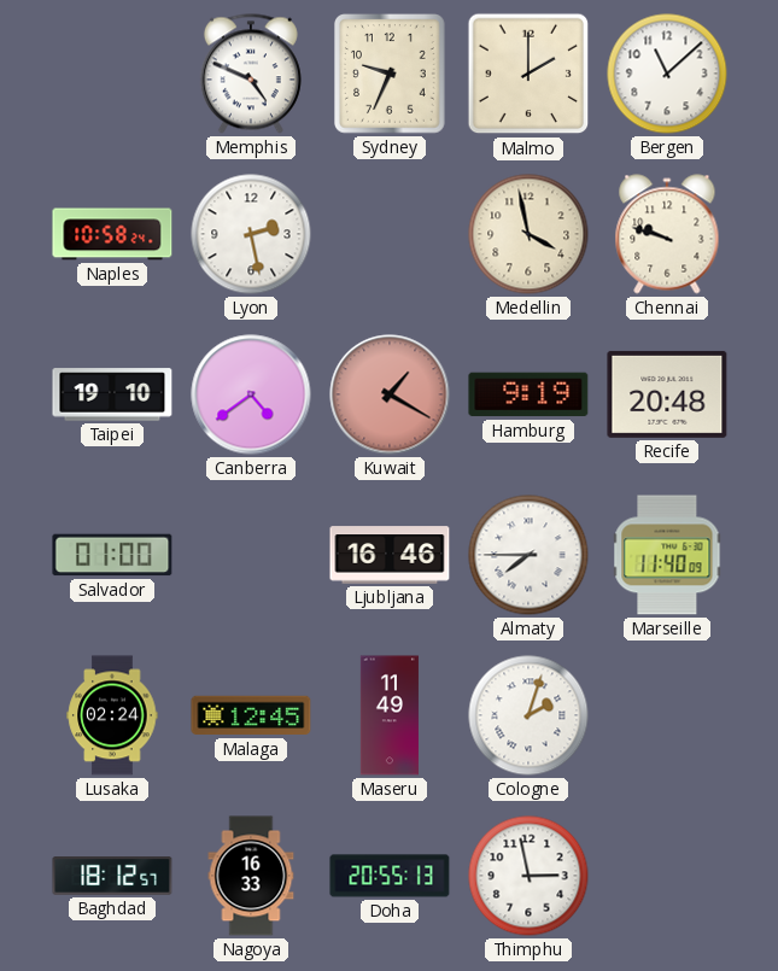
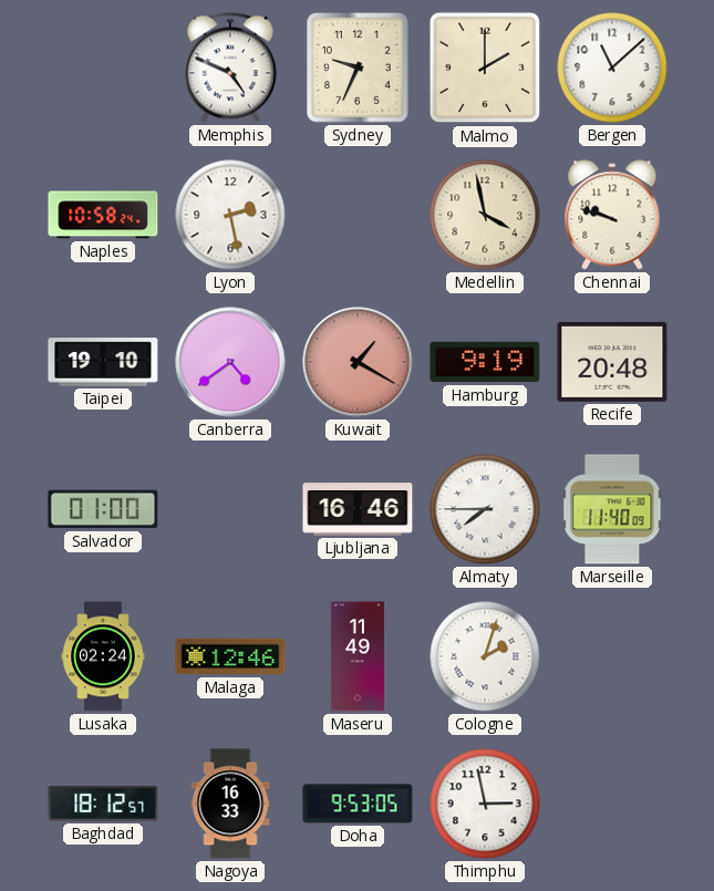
Malaga: 12:45 -> 12:46
Doha: 20:55 -> 9:53
